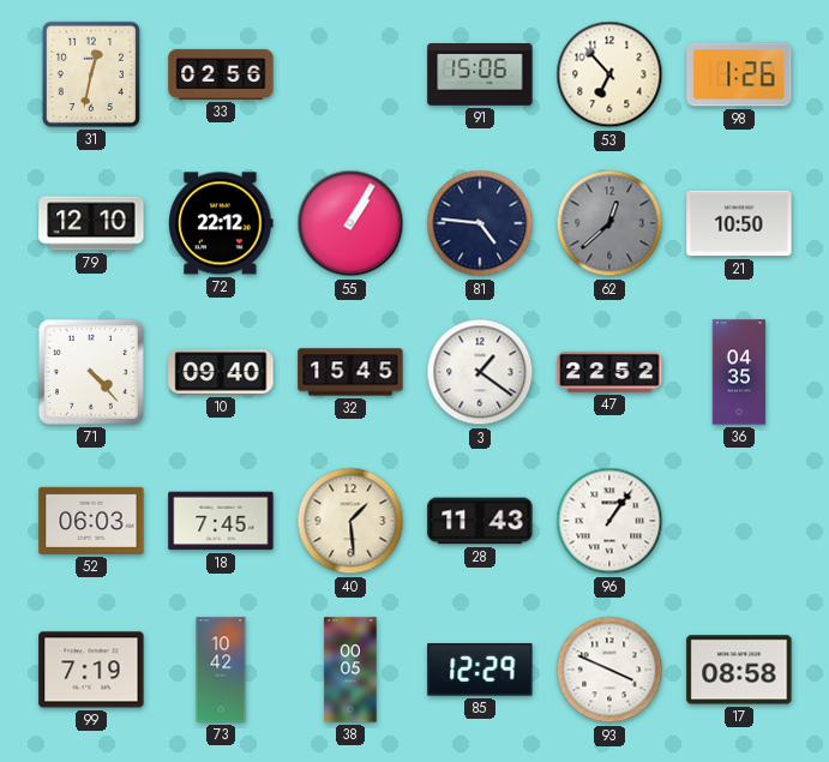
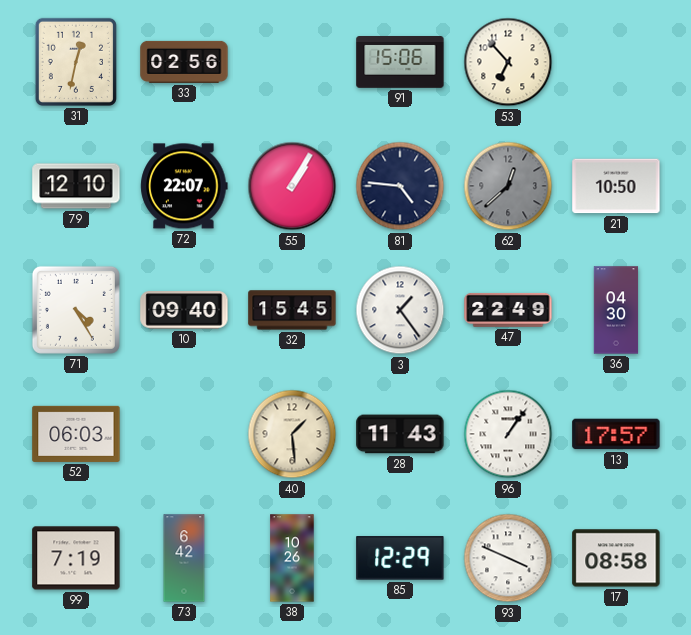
98: 1:26 -> none
72: 22:12 -> 22:07
71: 4:23 -> 4:25
3: 1:21 -> 1:24
47: 22:52 -> 22:49
36: 04:35 -> 04:30
18: 7:45 -> none
13: none -> 17:57
73: 10:42 -> 6:42
38: 00:05 -> 10:26
